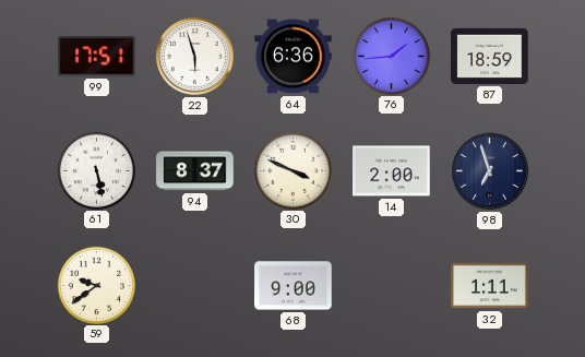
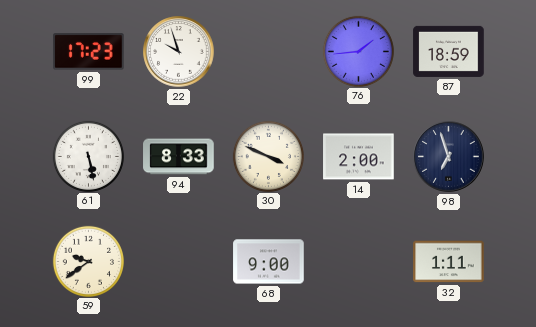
99: 17:51 -> 17:23
22: 5:57 -> 9:57
64: 6:36 -> none
94: 8:37 -> 8:33
